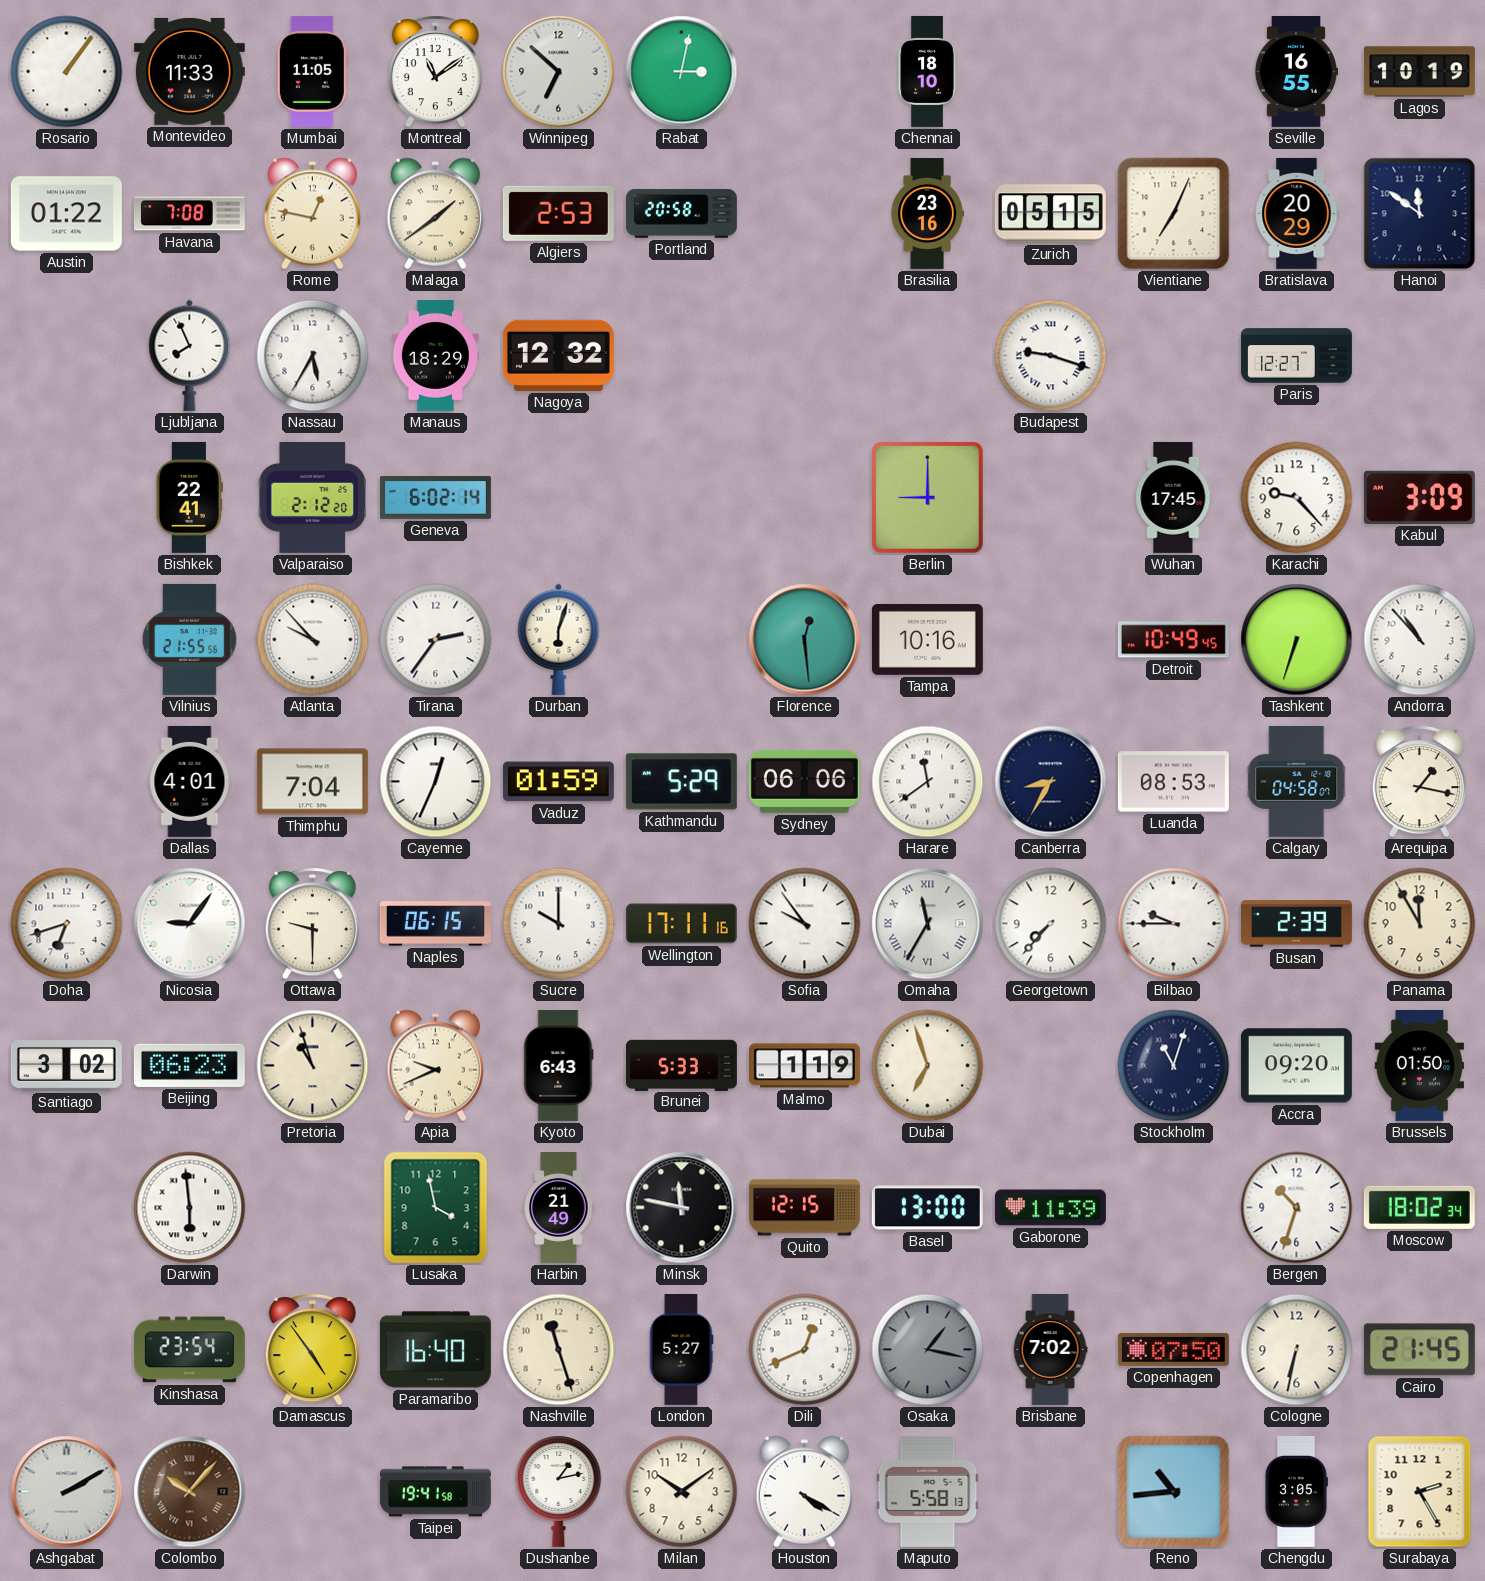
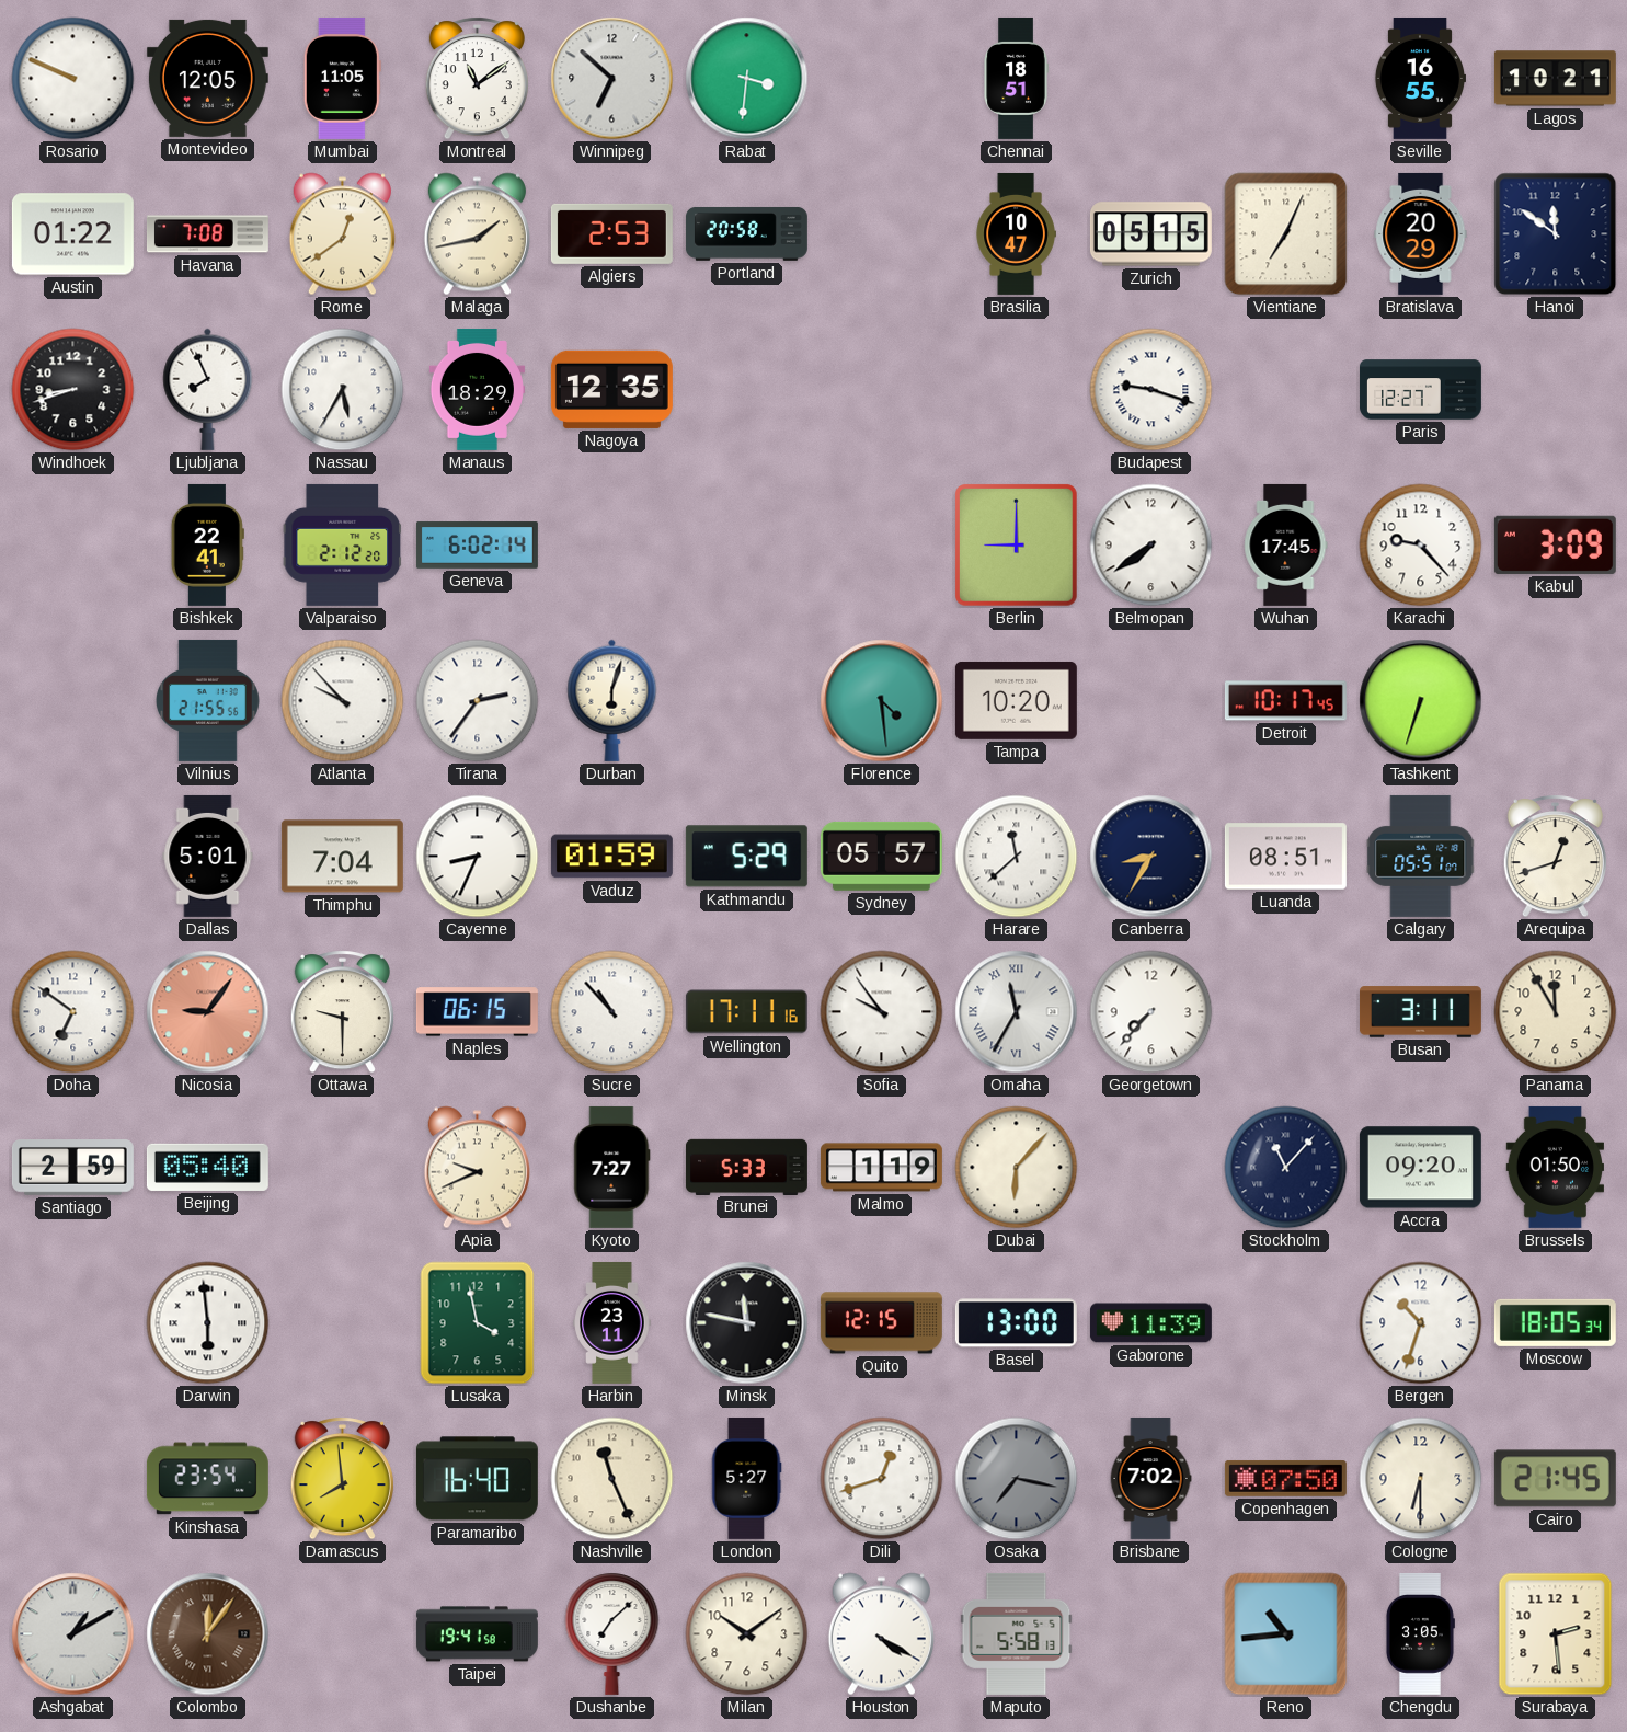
Rosario: 1:06 -> 9:49
Montevideo: 11:33 -> 12:05
Rabat: 3:02 -> 3:31
Chennai: 18:10 -> 18:51
Lagos: 10:19 -> 10:21
Rome: 12:47 -> 12:39
Malaga: 1:39 -> 1:43
Brasilia: 23:16 -> 10:47
Windhoek: none -> 8:42
Nagoya: 12:32 -> 12:35
Belmopan: none -> 7:39
Florence: 12:29 -> 4:29
Tampa: 10:16 -> 10:20
Detroit: 10:49 -> 10:17
Andorra: 10:53 -> none
Dallas: 4:01 -> 5:01
Cayenne: 12:34 -> 8:34
Sydney: 06:06 -> 05:57
Harare: 11:39 -> 11:38
Luanda: 08:53 -> 08:51
Calgary: 04:58 -> 05:51
Arequipa: 1:17 -> 12:42
Doha: 6:42 -> 6:51
Nicosia dial: white -> salmon
Sucre: 10:00 -> 10:53
Bilbao: 9:45 -> none
Busan: 2:39 -> 3:11
Santiago: 3:02 -> 2:59
Beijing: 06:23 -> 05:40
Pretoria: 10:57 -> none
Kyoto: 6:43 -> 7:27
Dubai: 6:57 -> 6:07
Stockholm: 11:03 -> 11:07
Harbin: 21:49 -> 23:11
Moscow: 18:02 -> 18:05
Damascus: 4:54 -> 7:59
Nashville: 11:27 -> 11:26
Dili: 12:41 -> 12:42
Osaka: 1:17 -> 7:17
Cologne: 6:32 -> 6:30
Ashgabat: 2:10 -> 1:10
Colombo: 10:07 -> 12:06
Dushanbe: 1:13 -> 7:08
Surabaya: 2:25 -> 2:29
